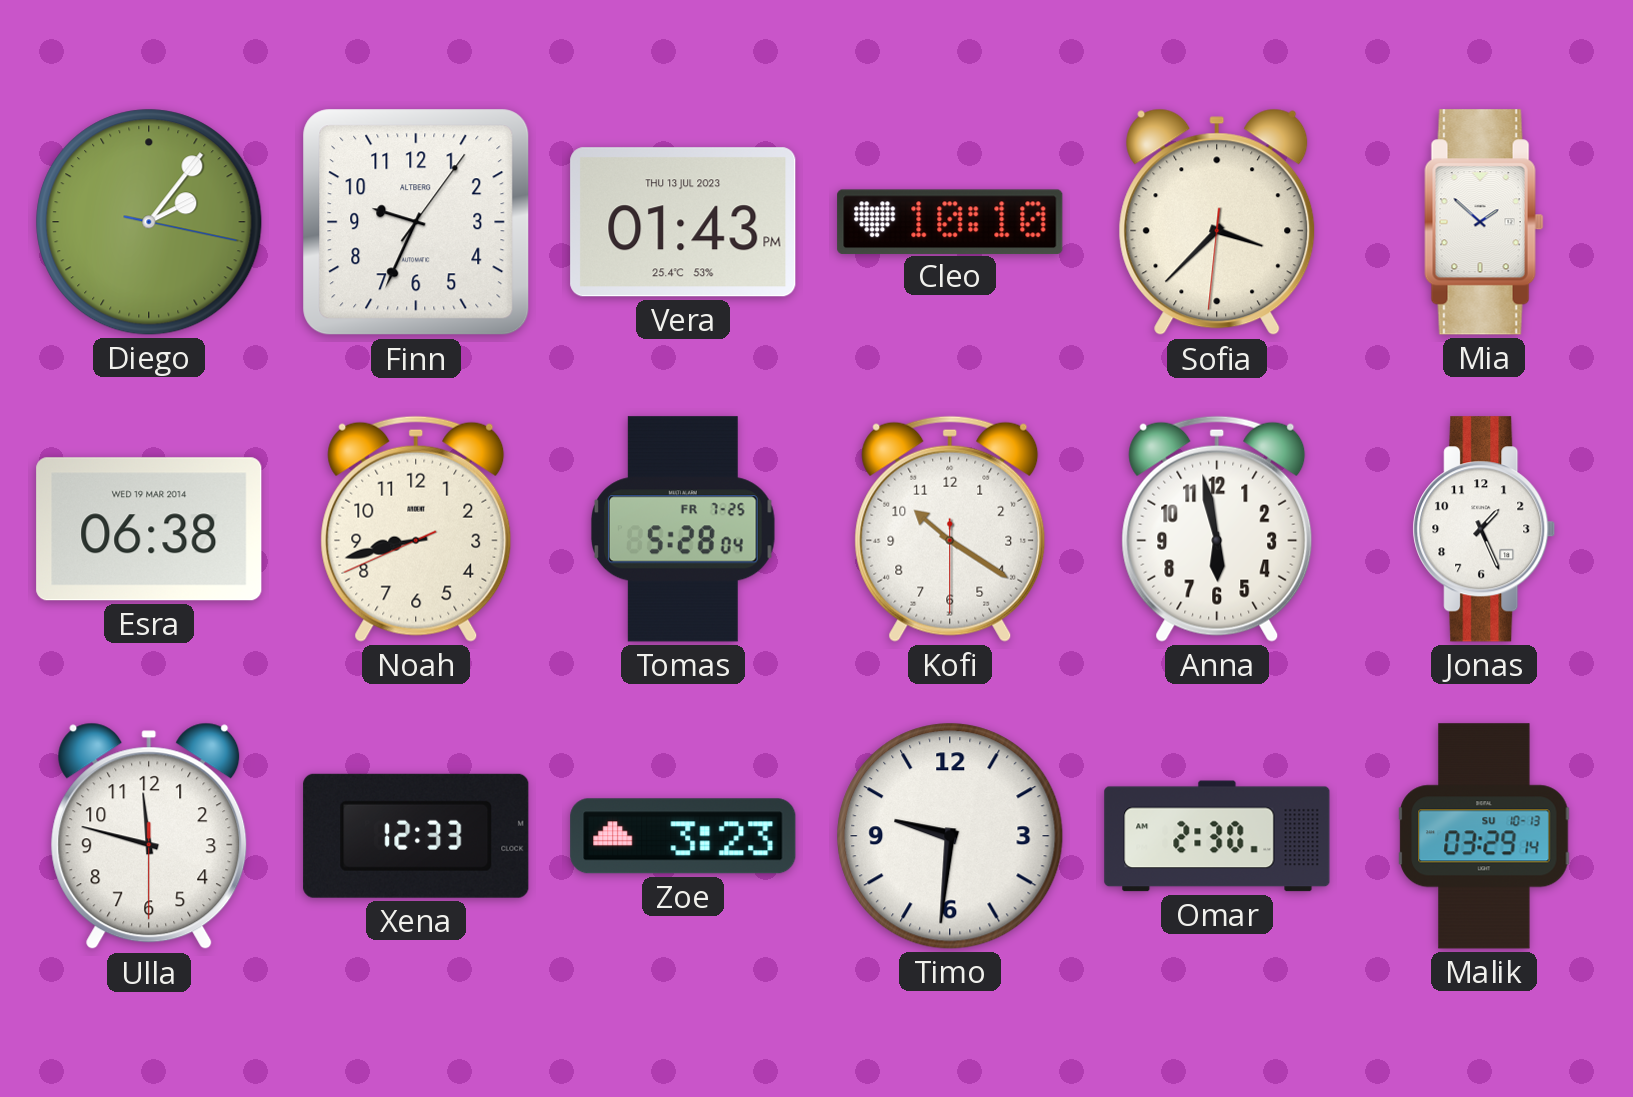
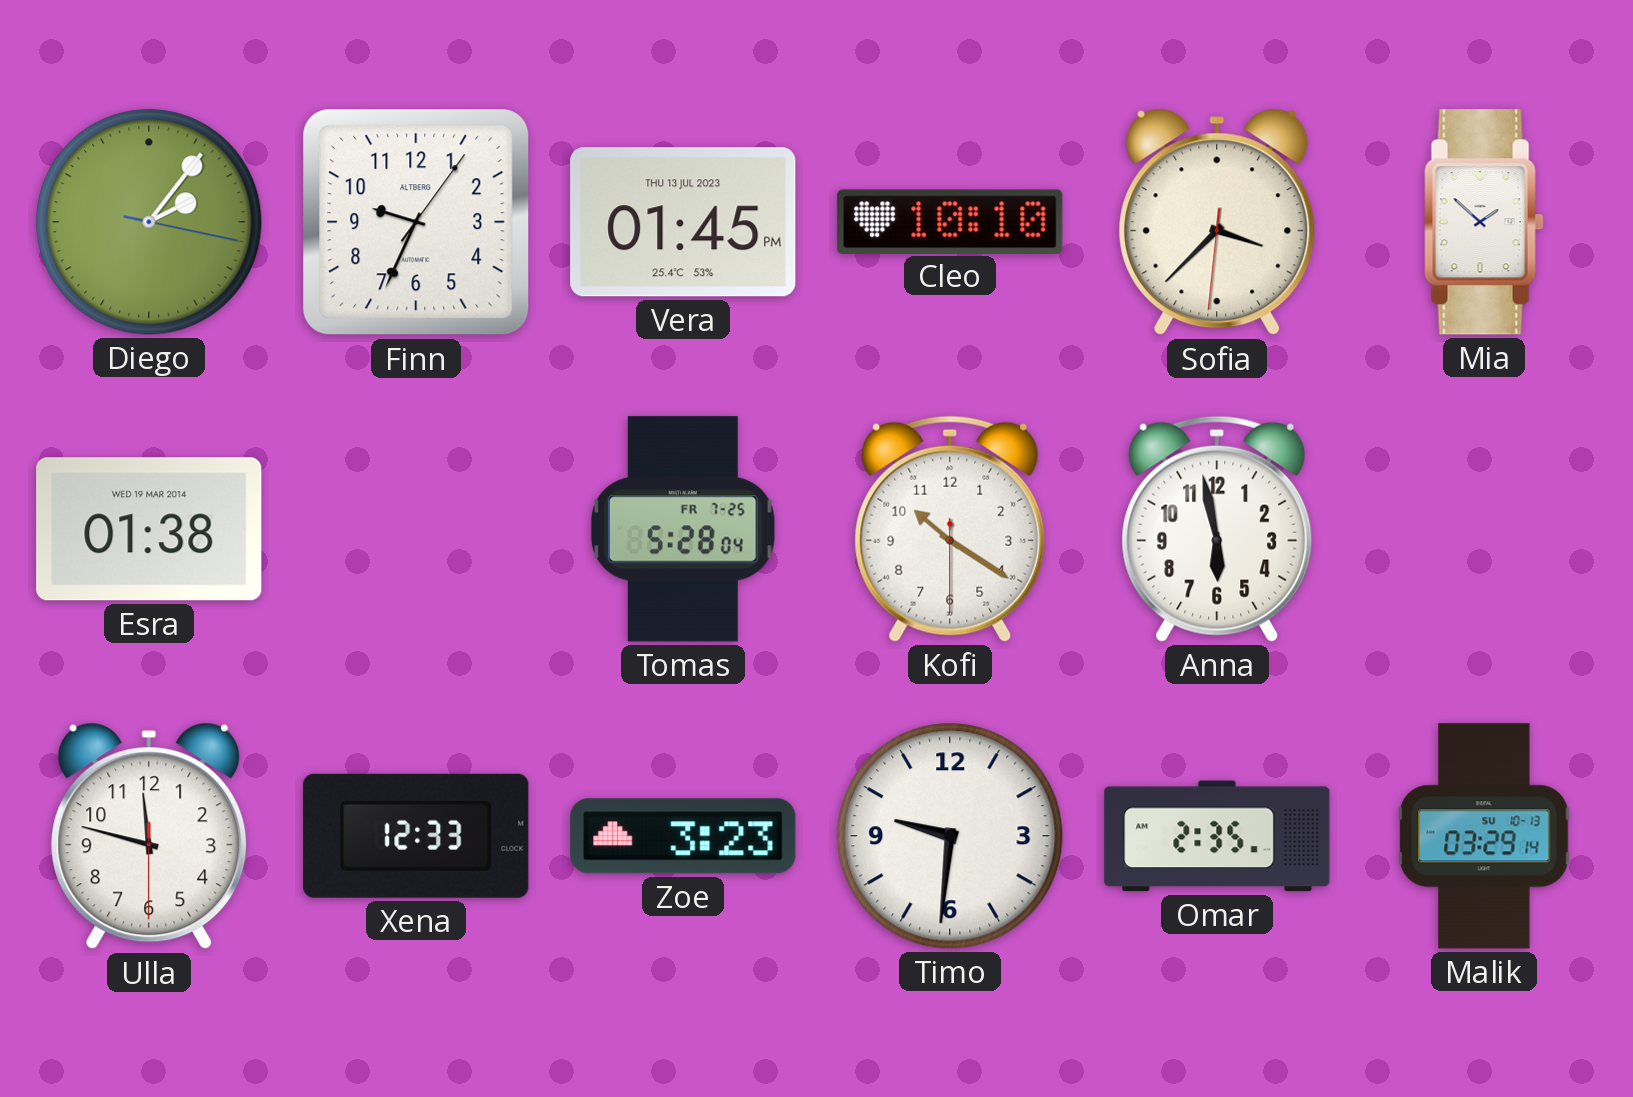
Vera: 01:43 -> 01:45
Esra: 06:38 -> 01:38
Noah: 8:42 -> none
Jonas: 1:26 -> none
Omar: 2:30 -> 2:35
